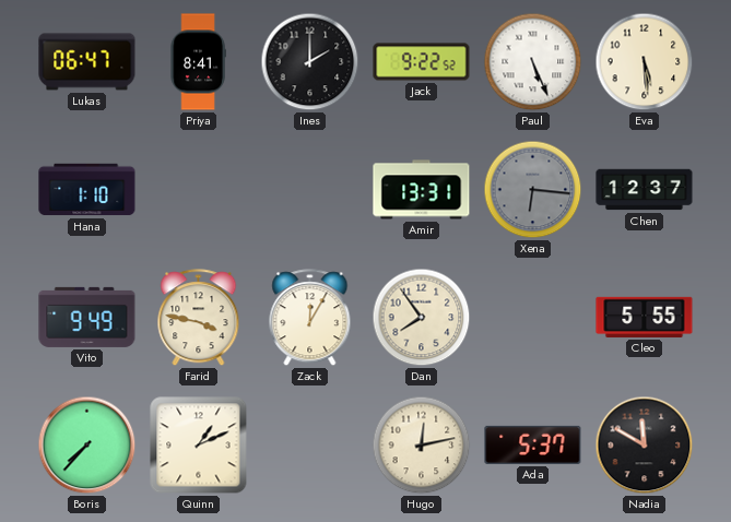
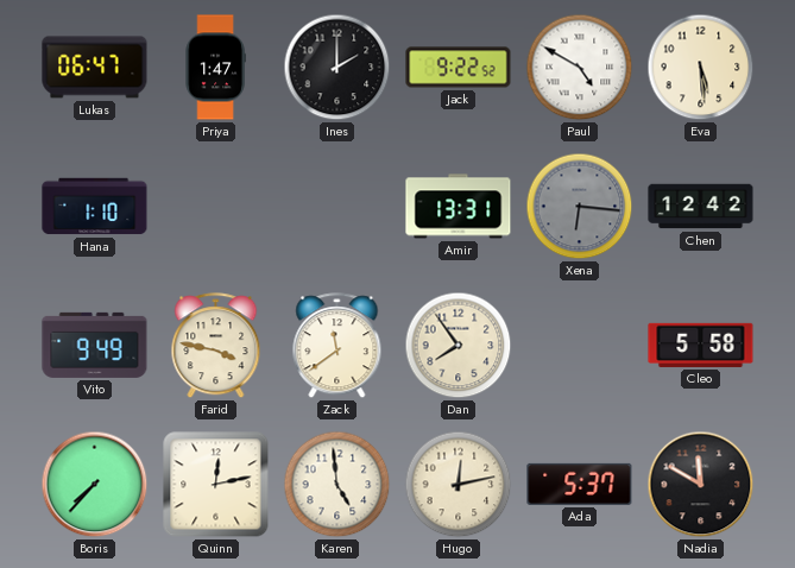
Priya: 8:41 -> 1:47
Paul: 5:26 -> 4:50
Chen: 12:37 -> 12:42
Zack: 12:05 -> 11:39
Cleo: 5:55 -> 5:58
Quinn: 1:11 -> 12:13
Karen: none -> 4:59
